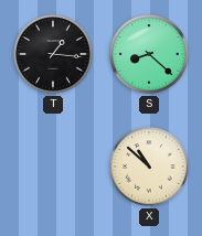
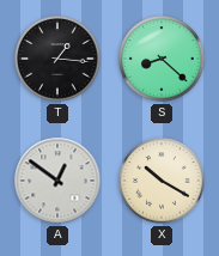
A: none -> 12:51
X: 10:52 -> 10:20
